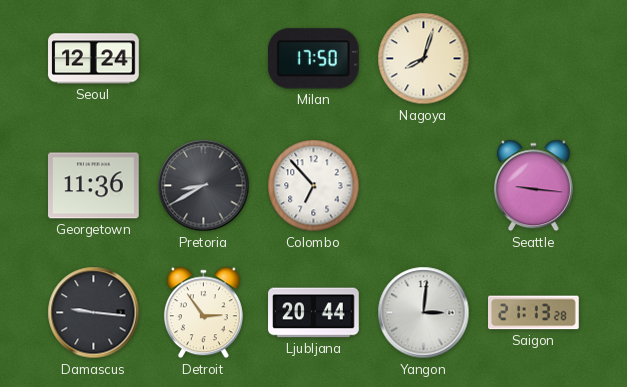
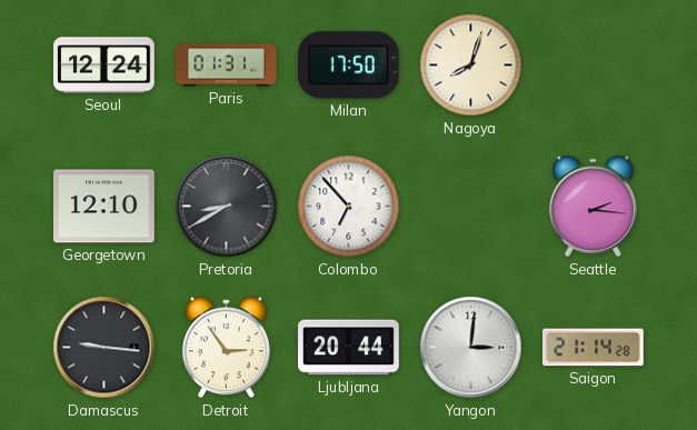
Paris: none -> 01:31
Georgetown: 11:36 -> 12:10
Seattle: 9:16 -> 2:16
Saigon: 21:13 -> 21:14
